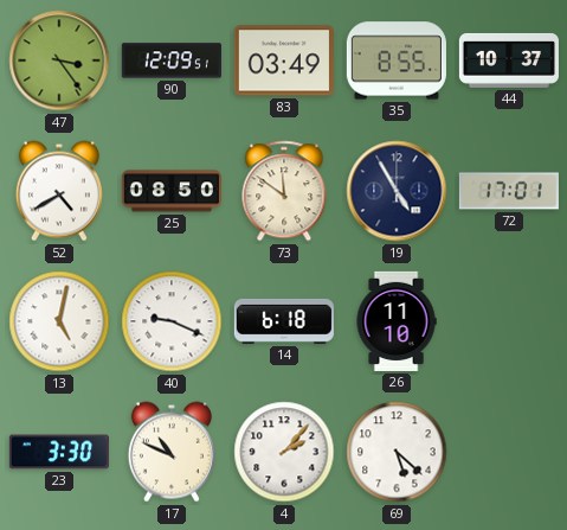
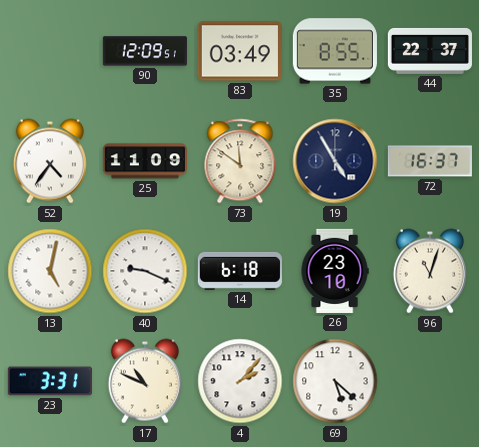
47: 3:24 -> none
44: 10:37 -> 22:37
52: 4:40 -> 4:36
25: 08:50 -> 11:09
72: 17:01 -> 16:37
26: 11:10 -> 23:10
96: none -> 11:03
23: 3:30 -> 3:31
